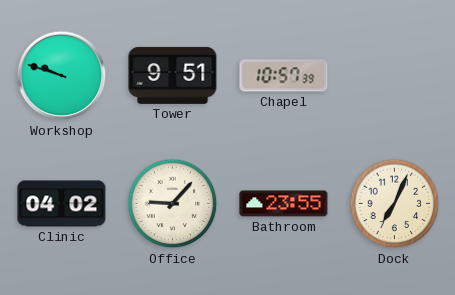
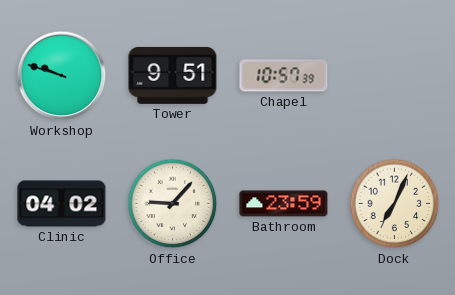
Bathroom: 23:55 -> 23:59
